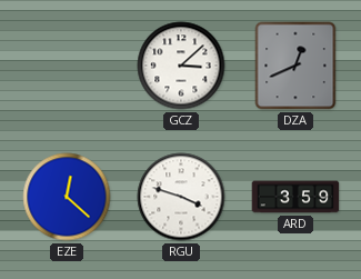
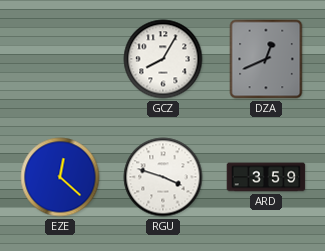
GCZ: 3:08 -> 8:05
